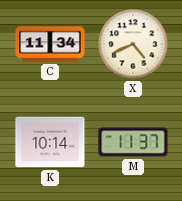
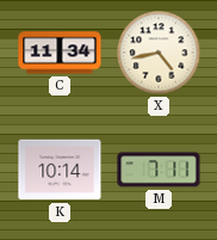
X: 4:41 -> 4:43
M: 11:37 -> 7:11
